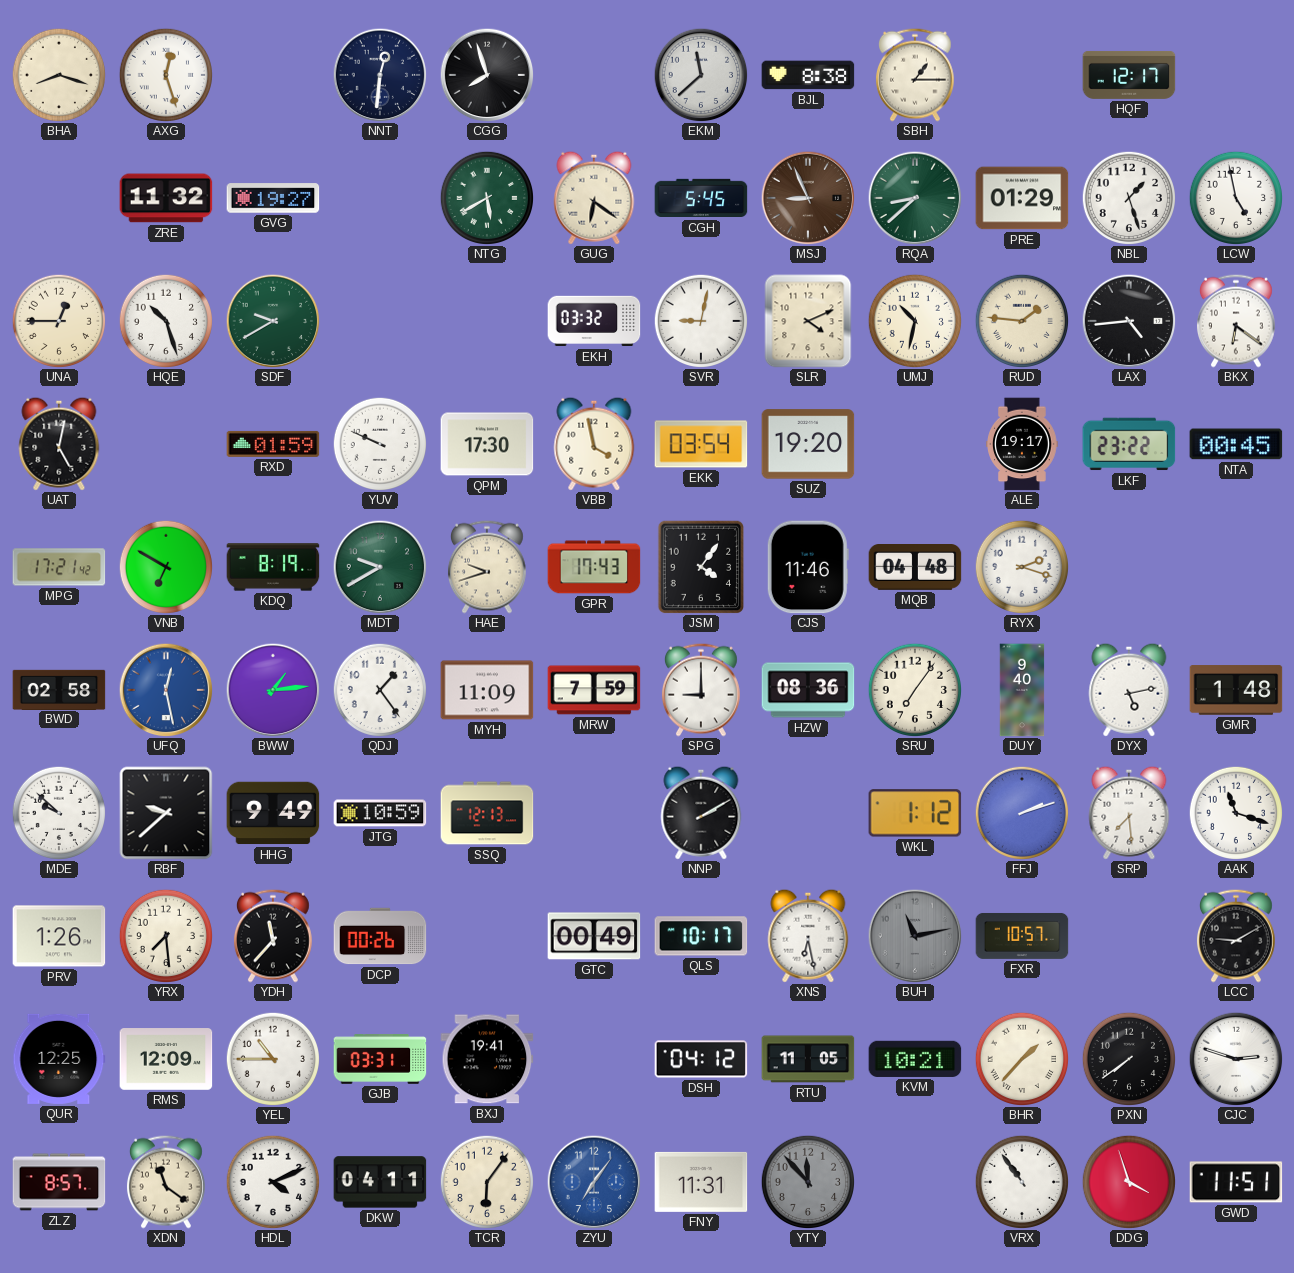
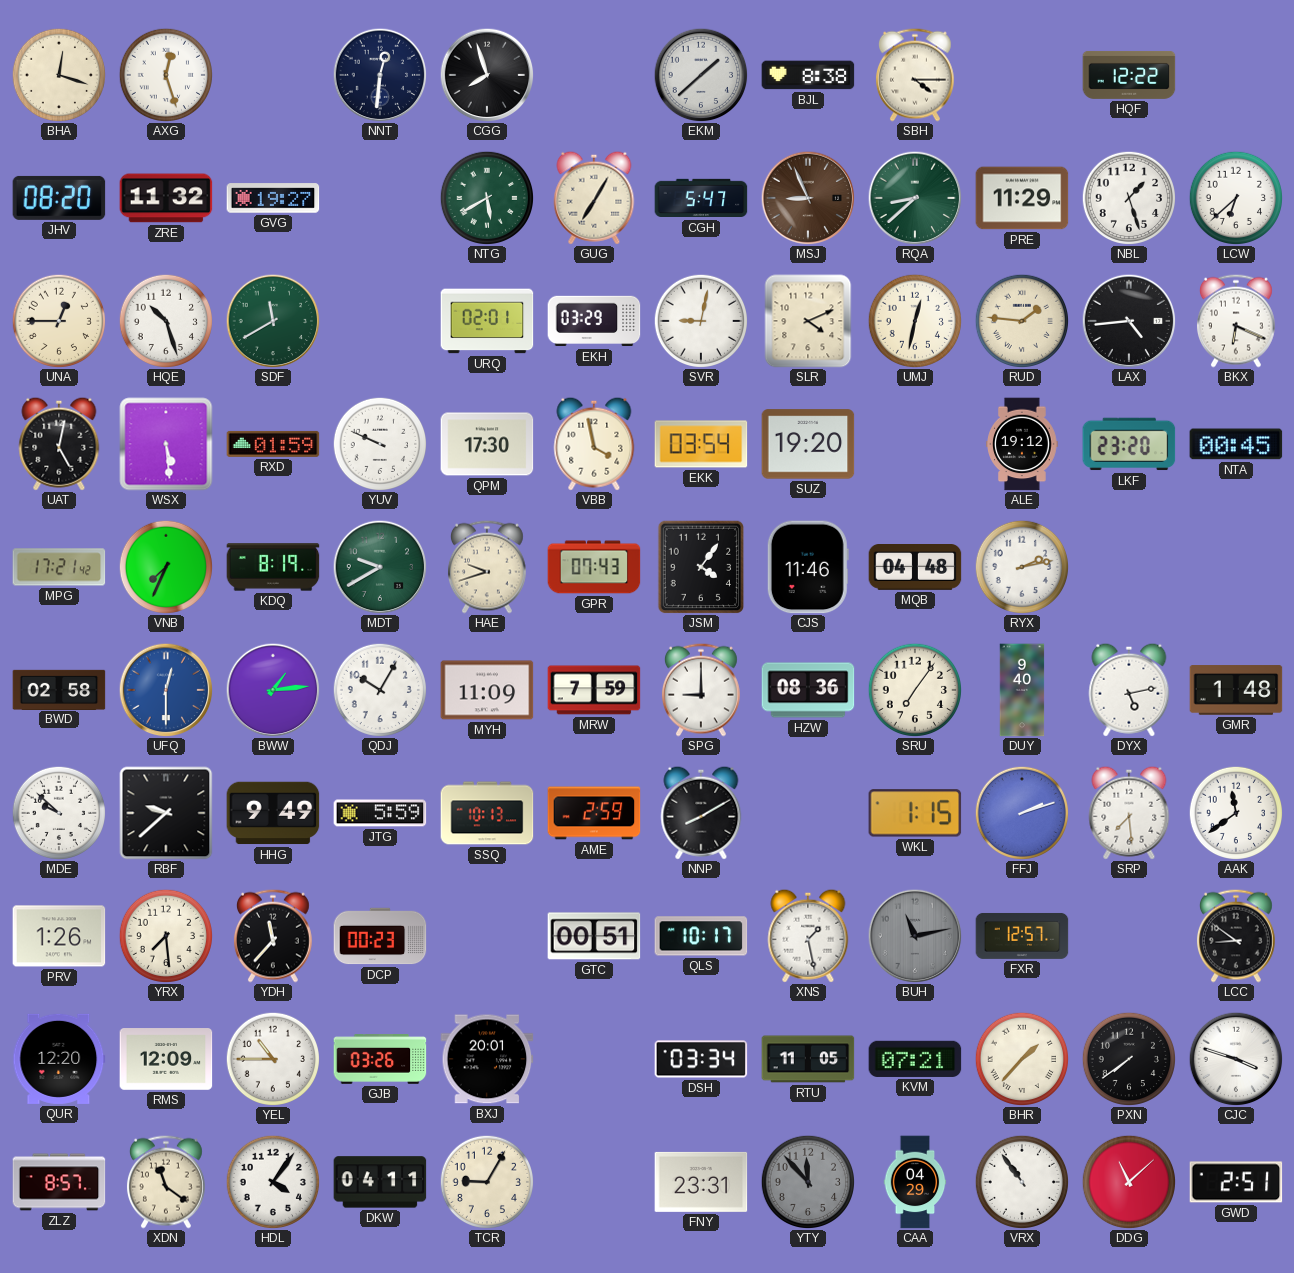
BHA: 8:18 -> 12:18
EKM: 11:38 -> 1:38
SBH: 1:15 -> 4:15
HQF: 12:17 -> 12:22
JHV: none -> 08:20
GUG: 6:21 -> 7:05
CGH: 5:45 -> 5:47
PRE: 01:29 -> 11:29
LCW: 4:58 -> 6:38
SDF: 9:40 -> 11:40
URQ: none -> 02:01
EKH: 03:32 -> 03:29
UMJ: 10:32 -> 12:32
BKX: 6:21 -> 6:19
WSX: none -> 5:29
ALE: 19:17 -> 19:12
LKF: 23:22 -> 23:20
VNB: 6:50 -> 7:34
GPR: 17:43 -> 07:43
RYX: 2:18 -> 2:13
UFQ: 12:28 -> 12:30
QDJ: 1:24 -> 10:05
JTG: 10:59 -> 5:59
SSQ: 12:13 -> 10:13
AME: none -> 2:59
NNP: 2:10 -> 8:10
WKL: 1:12 -> 1:15
AAK: 11:18 -> 11:39
DCP: 00:26 -> 00:23
GTC: 00:49 -> 00:51
XNS: 6:28 -> 1:28
FXR: 10:57 -> 12:57
LCC: 9:10 -> 8:51
QUR: 12:25 -> 12:20
GJB: 03:31 -> 03:26
BXJ: 19:41 -> 20:01
DSH: 04:12 -> 03:34
KVM: 10:21 -> 07:21
CJC: 2:48 -> 3:48
HDL: 4:11 -> 4:06
TCR: 6:06 -> 9:05
ZYU: 7:06 -> none
FNY: 11:31 -> 23:31
CAA: none -> 04:29
DDG: 3:57 -> 11:08
GWD: 11:51 -> 2:51
